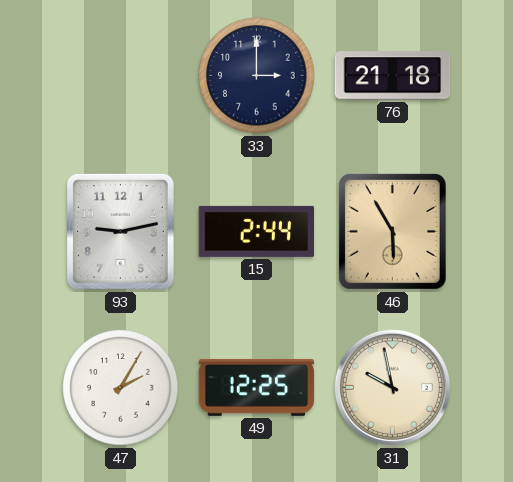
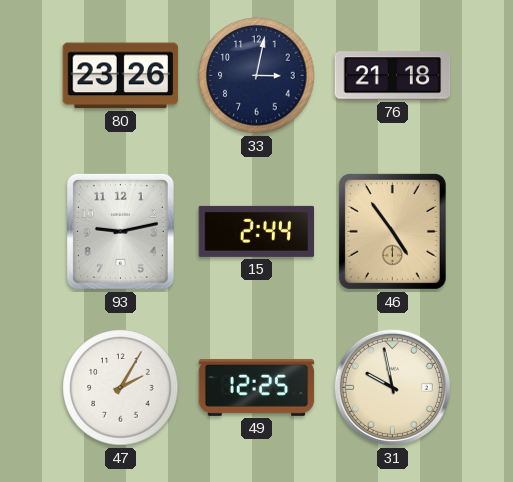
80: none -> 23:26
33: 3:00 -> 3:02
46: 5:55 -> 4:54
